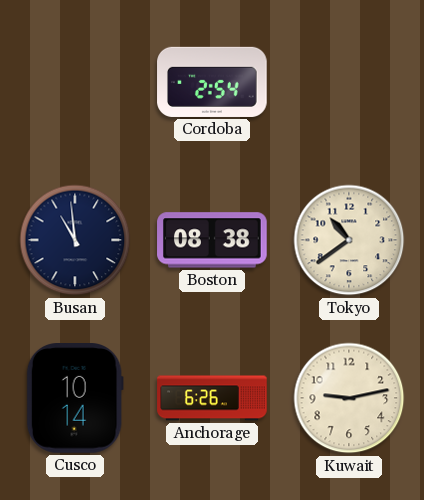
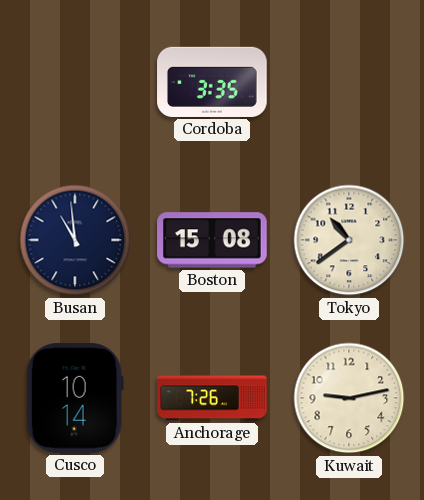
Cordoba: 2:54 -> 3:35
Boston: 08:38 -> 15:08
Anchorage: 6:26 -> 7:26
